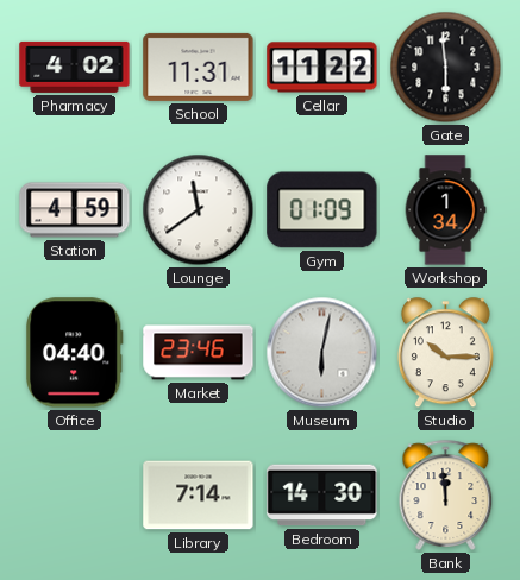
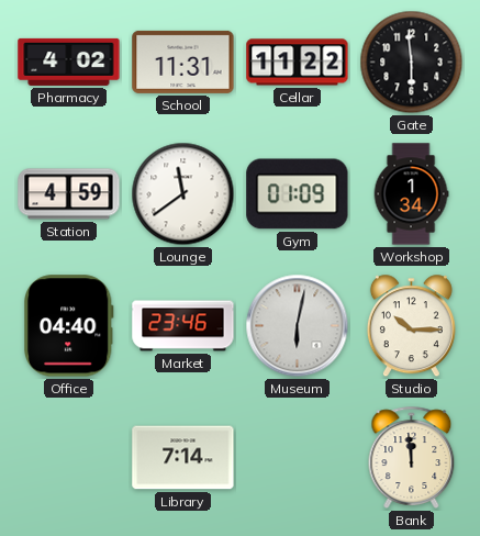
Bedroom: 14:30 -> none
